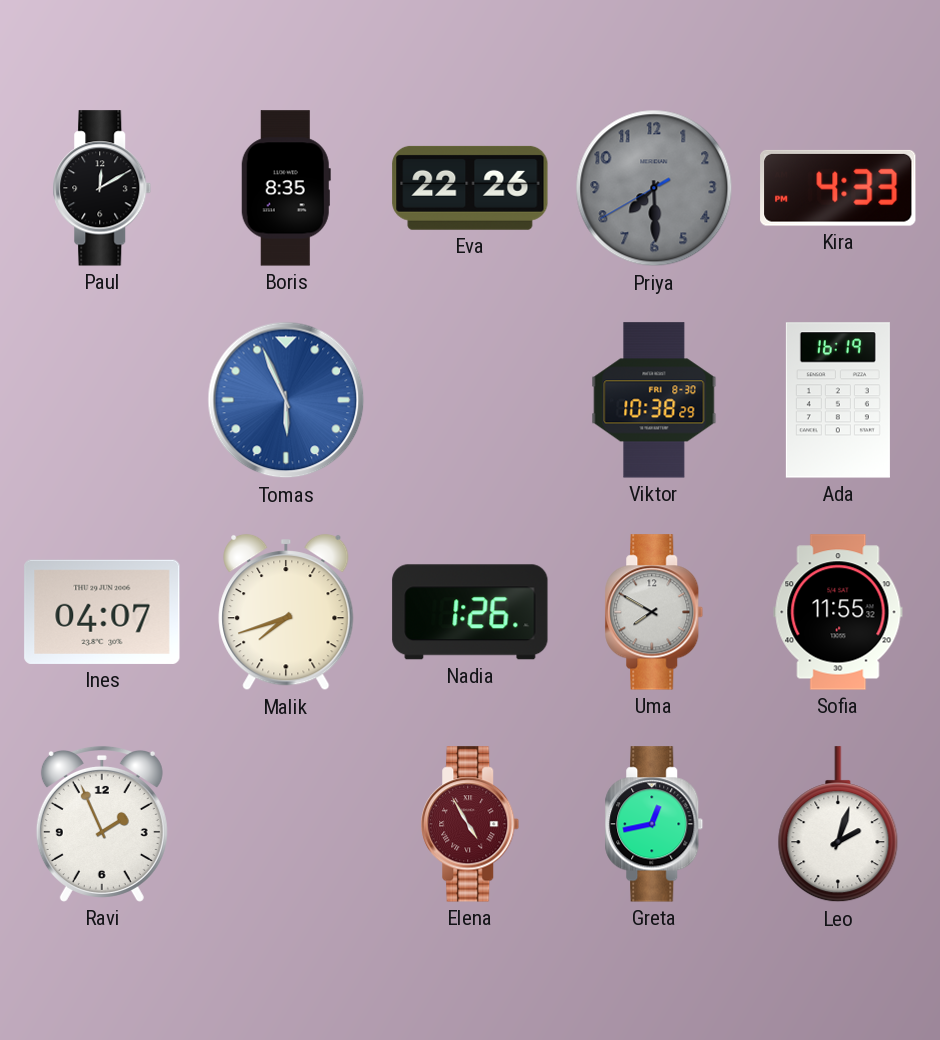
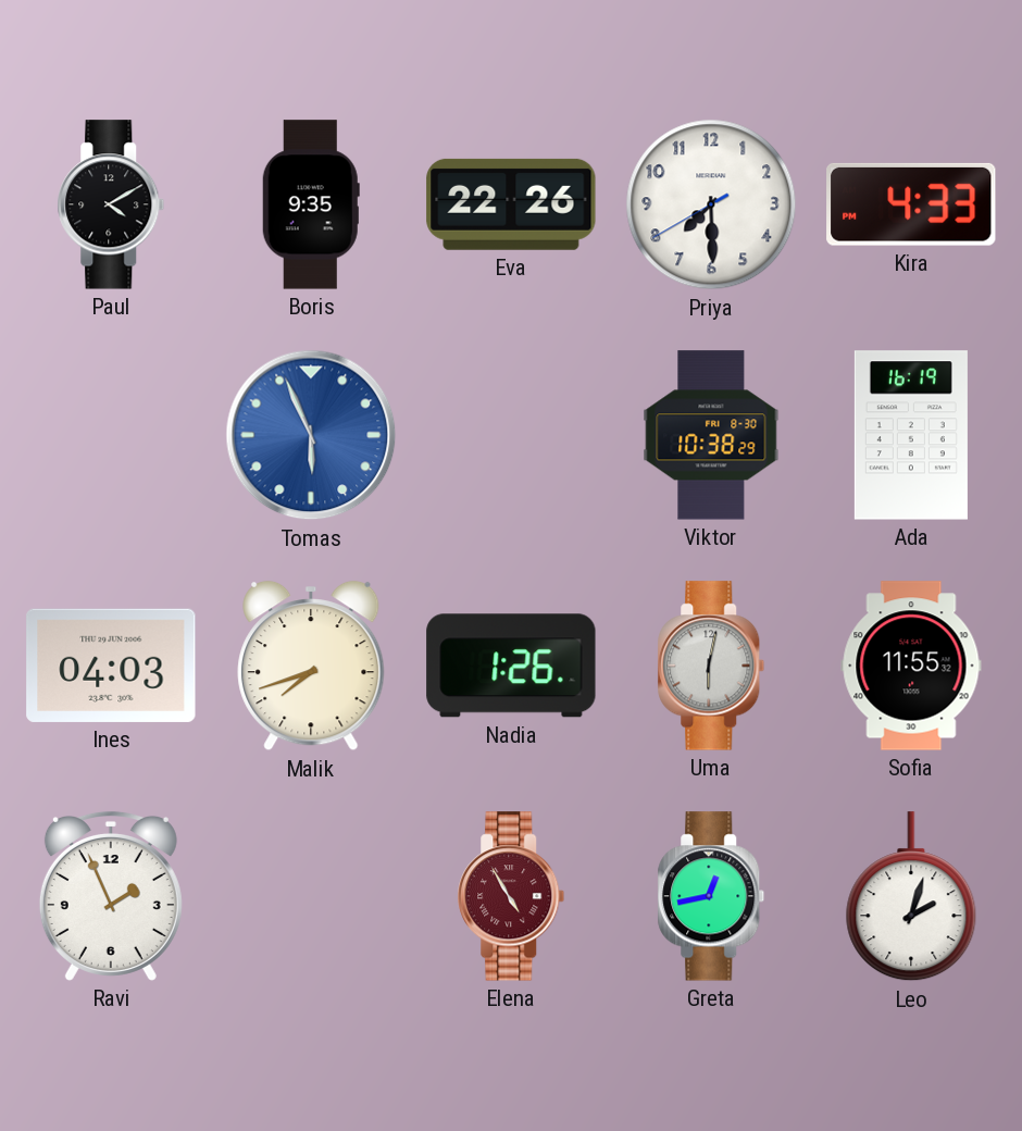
Paul: 12:10 -> 4:10
Boris: 8:35 -> 9:35
Priya dial: grey -> white
Ines: 04:07 -> 04:03
Uma: 7:50 -> 6:02
